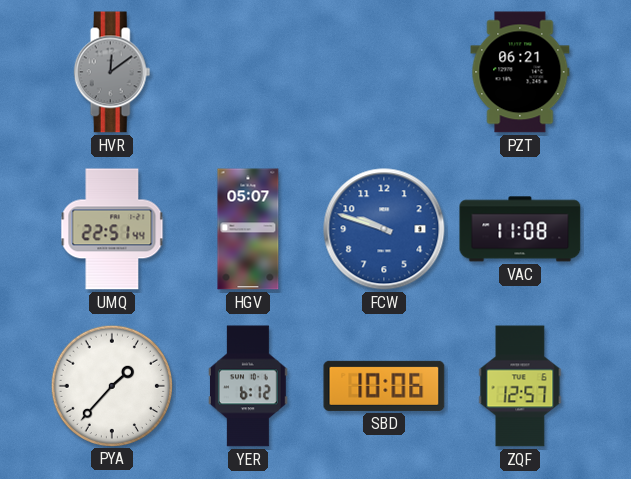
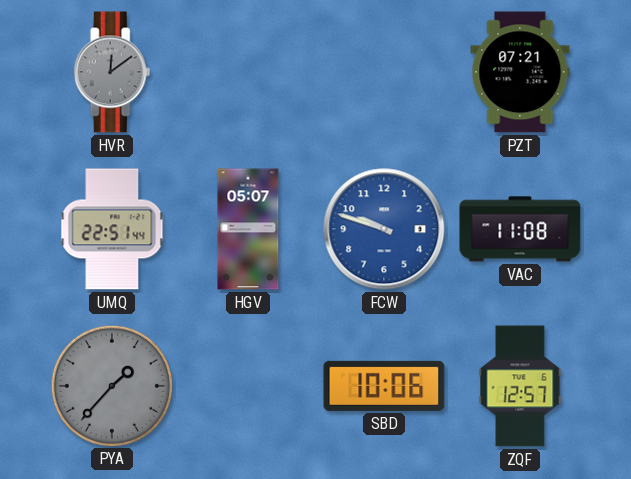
PZT: 06:21 -> 07:21
PYA dial: white -> grey
YER: 6:12 -> none
